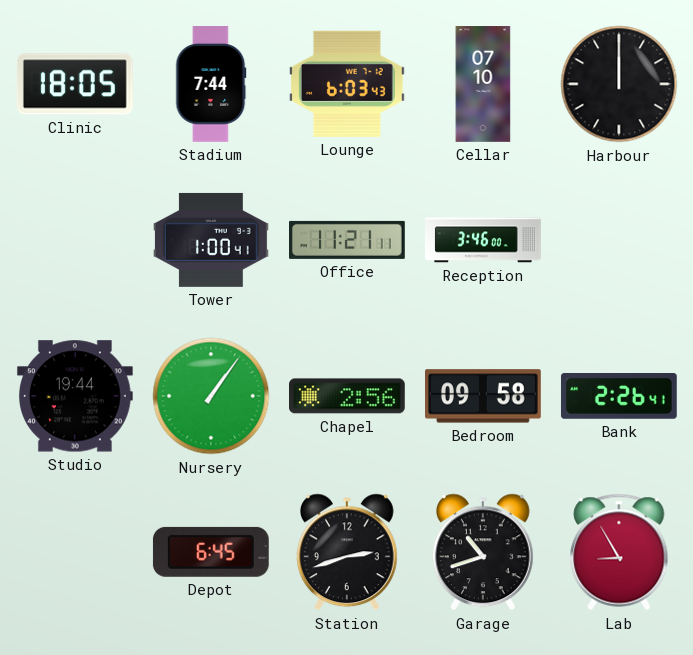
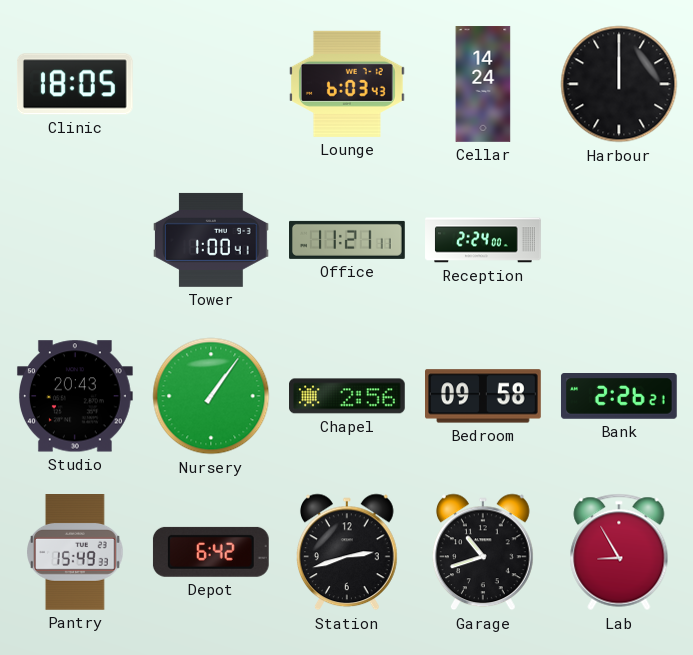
Stadium: 7:44 -> none
Cellar: 07:10 -> 14:24
Reception: 3:46 -> 2:24
Studio: 19:44 -> 20:43
Bank: 2:26:41 -> 2:26:21
Pantry: none -> 15:49
Depot: 6:45 -> 6:42
